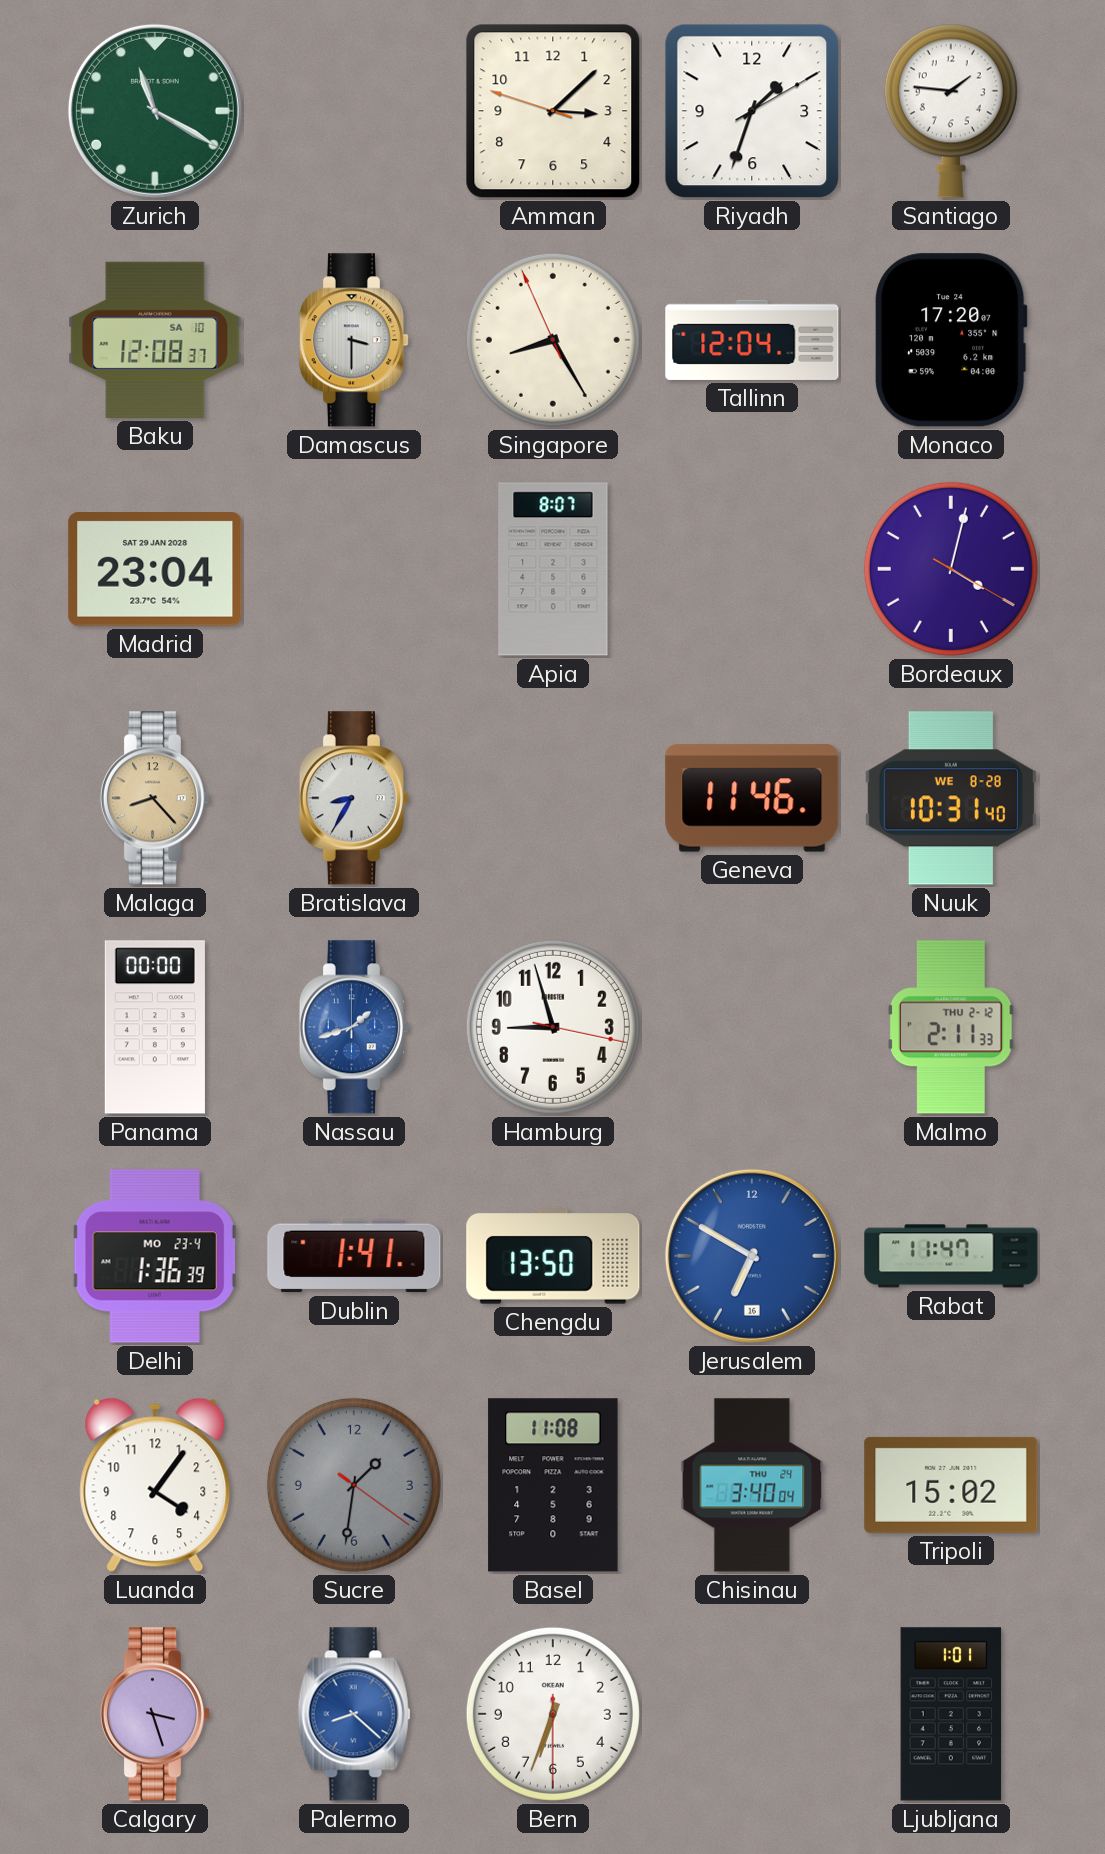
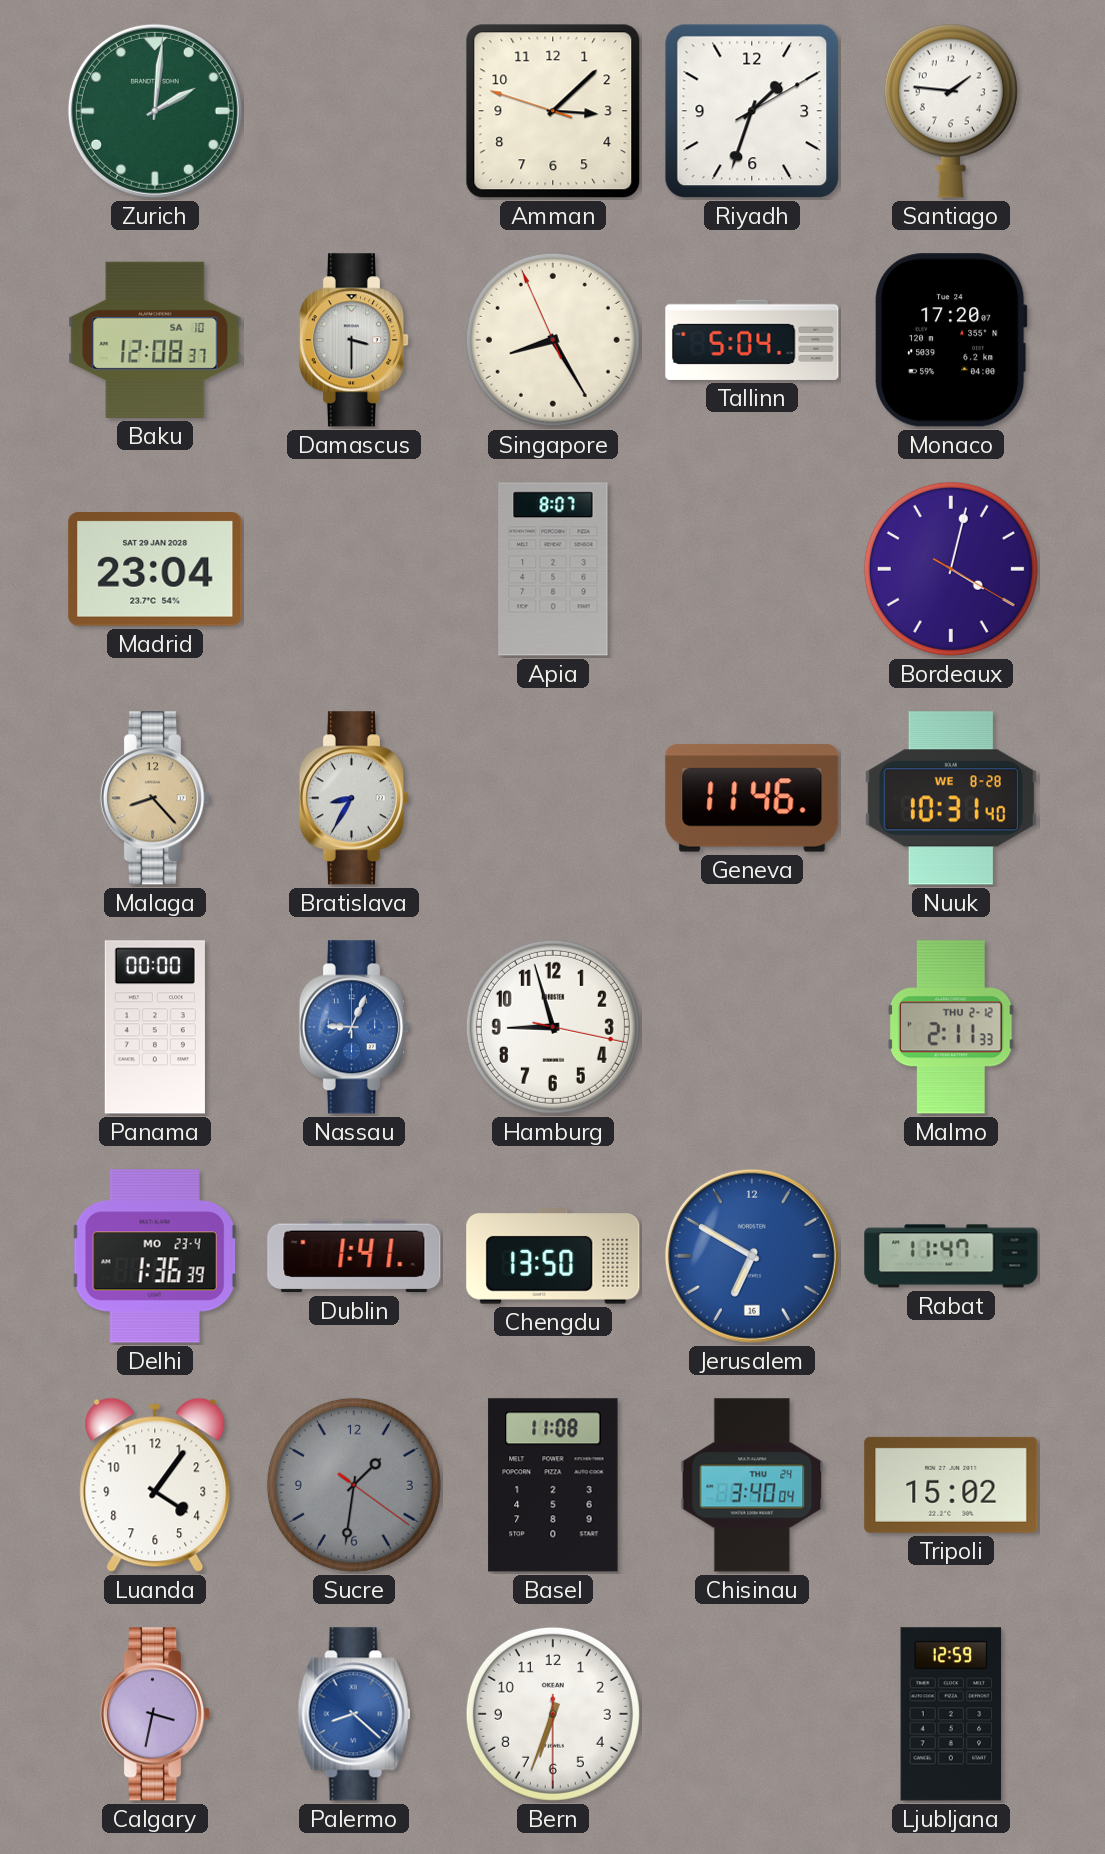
Zurich: 11:20 -> 2:01
Tallinn: 12:04 -> 5:04
Nassau: 1:42 -> 9:04
Calgary: 3:27 -> 3:32
Ljubljana: 1:01 -> 12:59
